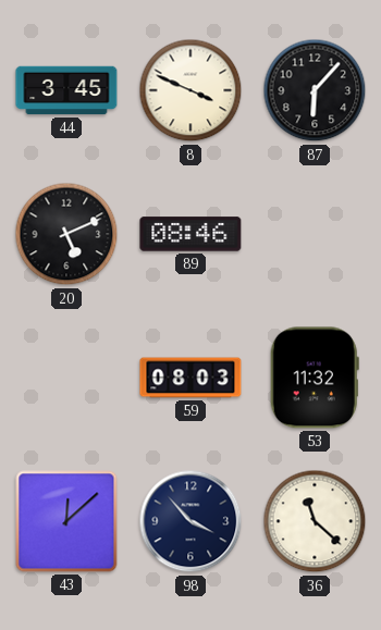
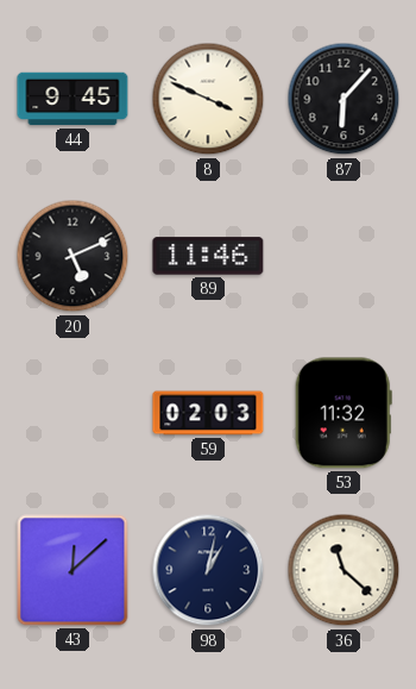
44: 3:45 -> 9:45
89: 08:46 -> 11:46
59: 08:03 -> 02:03
98: 3:53 -> 1:02
